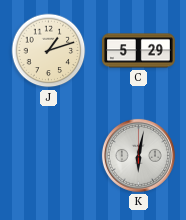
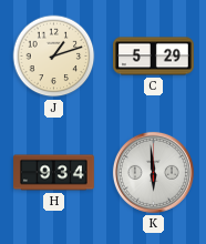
H: none -> 9:34
K: 6:02 -> 5:59
